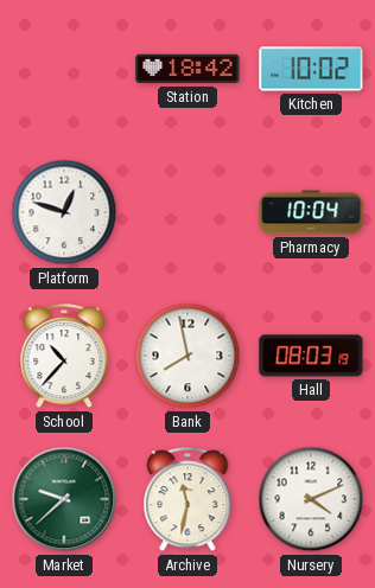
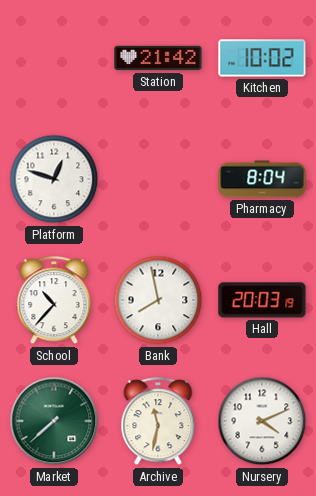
Station: 18:42 -> 21:42
Pharmacy: 10:04 -> 8:04
Hall: 08:03 -> 20:03
Market: 9:38 -> 7:38
